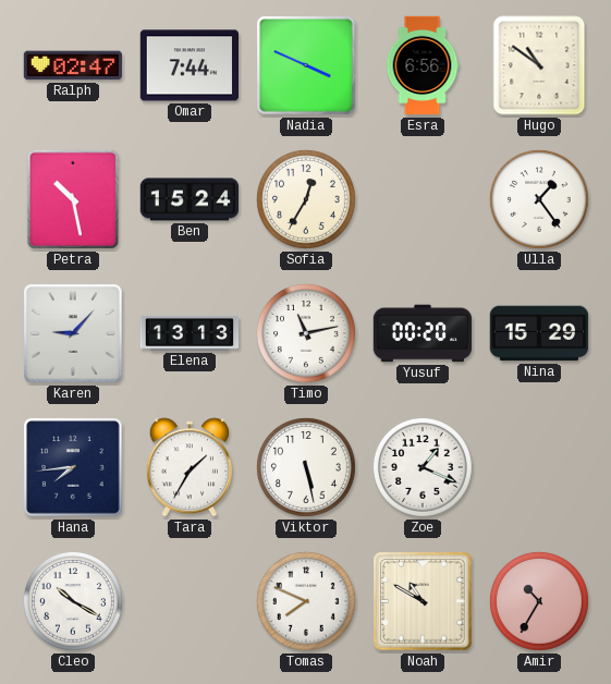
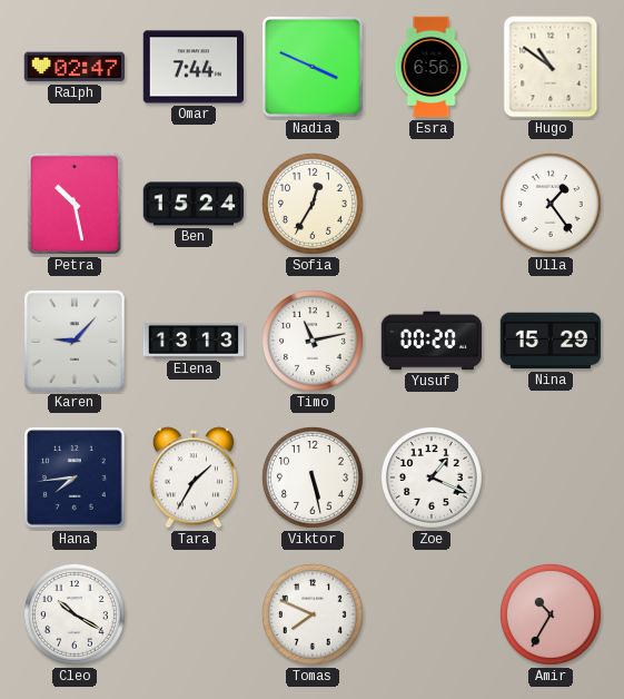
Noah: 10:50 -> none
